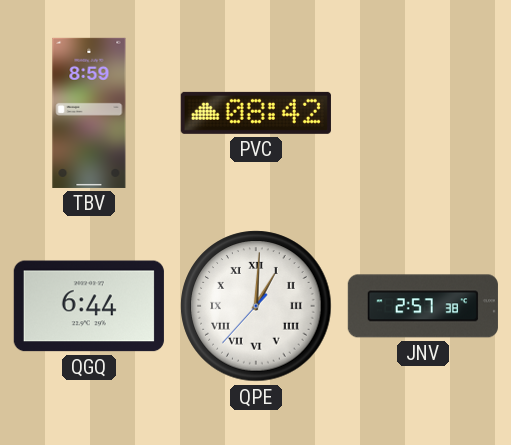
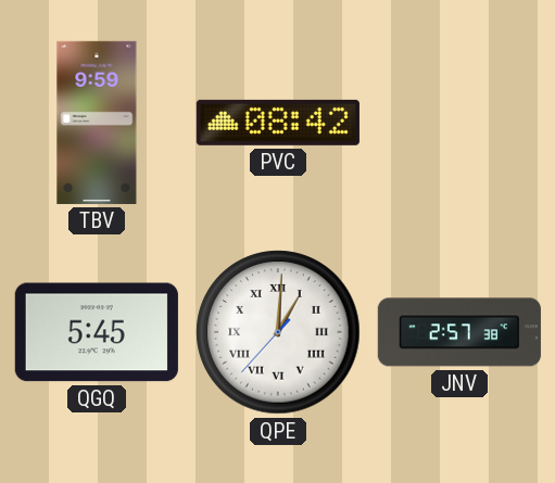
TBV: 8:59 -> 9:59
QGQ: 6:44 -> 5:45
